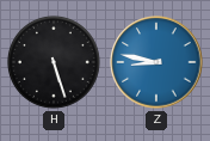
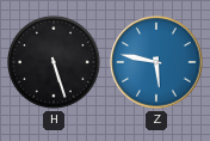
Z: 8:47 -> 5:47
